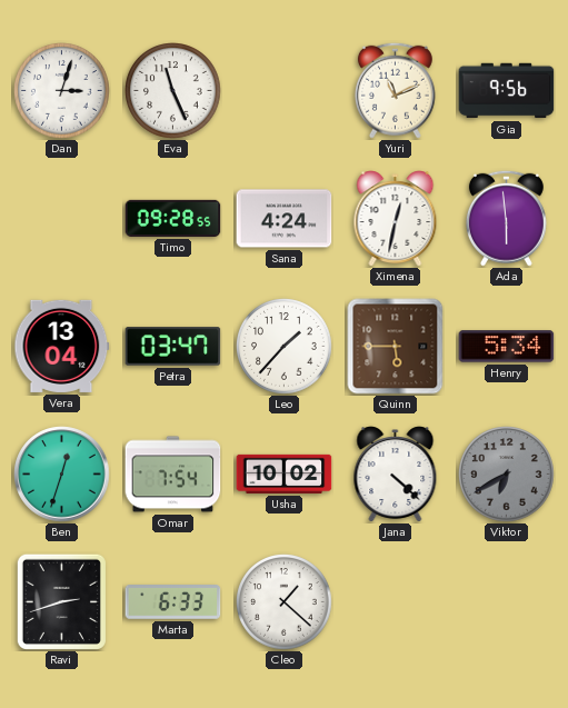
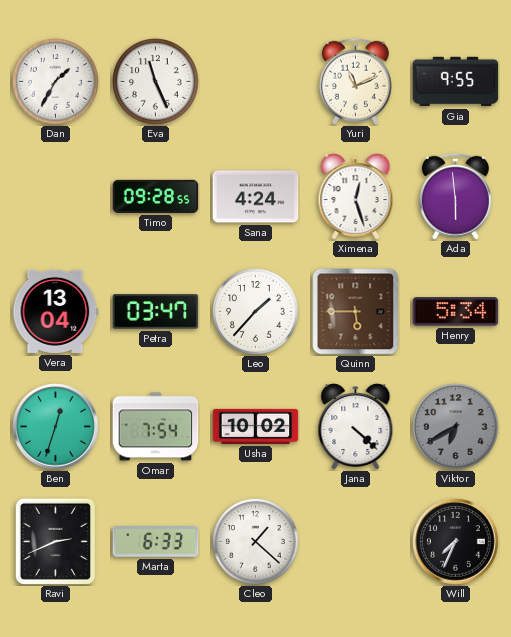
Dan: 3:03 -> 1:35
Gia: 9:56 -> 9:55
Ximena: 12:32 -> 12:27
Ravi: 2:42 -> 2:41
Will: none -> 7:34
